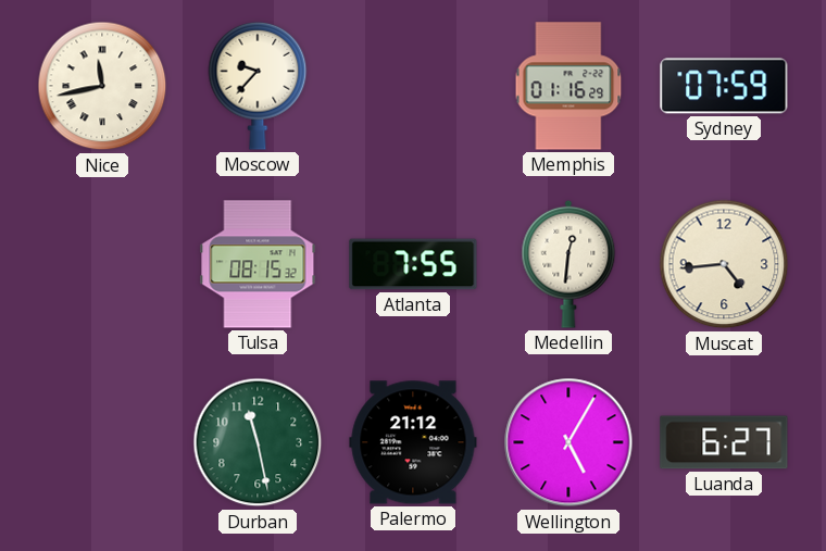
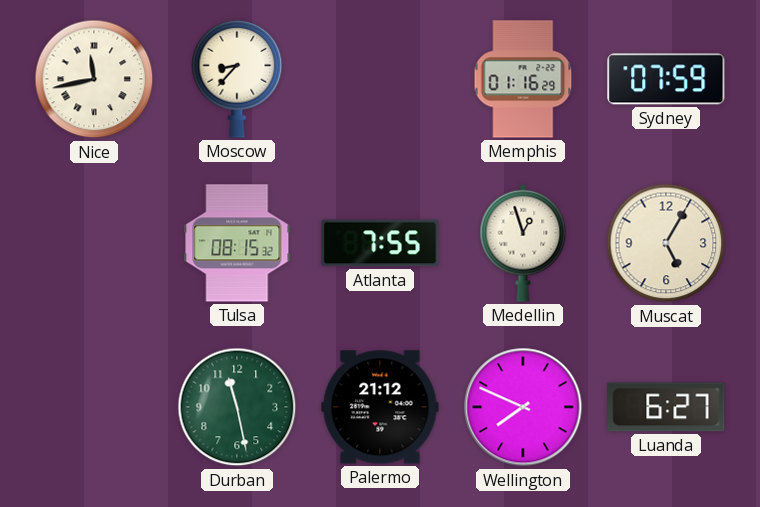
Moscow: 9:37 -> 8:37
Medellin: 12:31 -> 12:57
Muscat: 4:44 -> 5:05
Wellington: 5:05 -> 7:49
